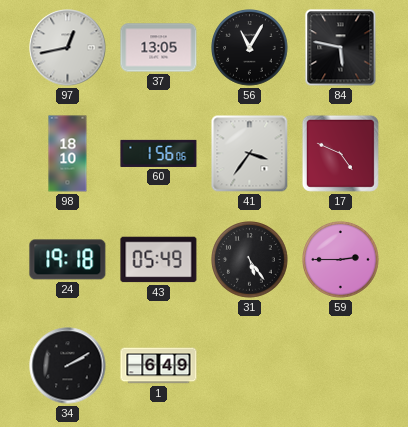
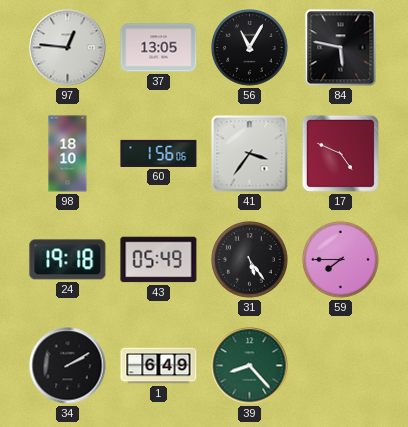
97: 12:43 -> 12:46
59: 2:45 -> 7:45
39: none -> 8:23
